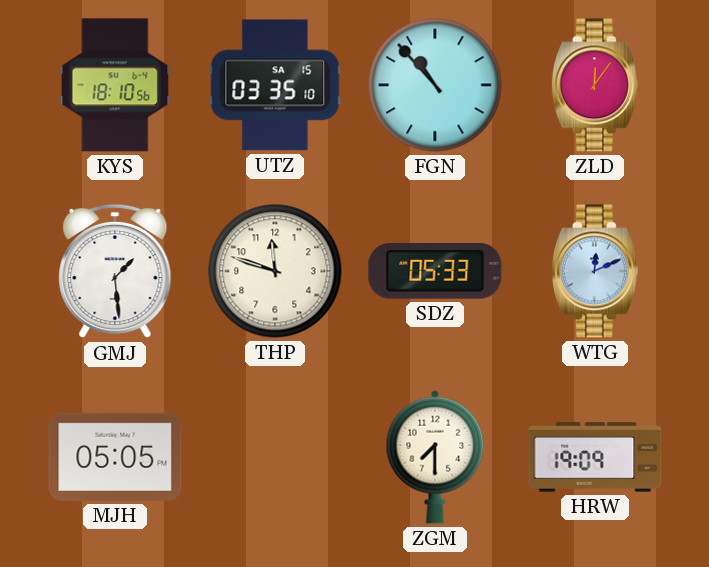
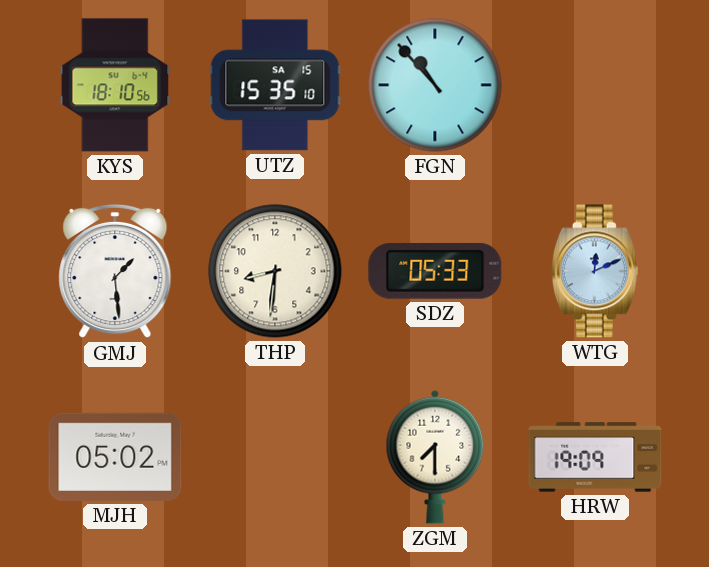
UTZ: 03:35 -> 15:35
ZLD: 12:06 -> none
THP: 11:48 -> 8:31
MJH: 05:05 -> 05:02
